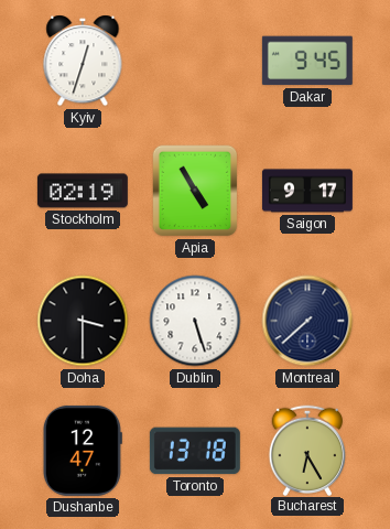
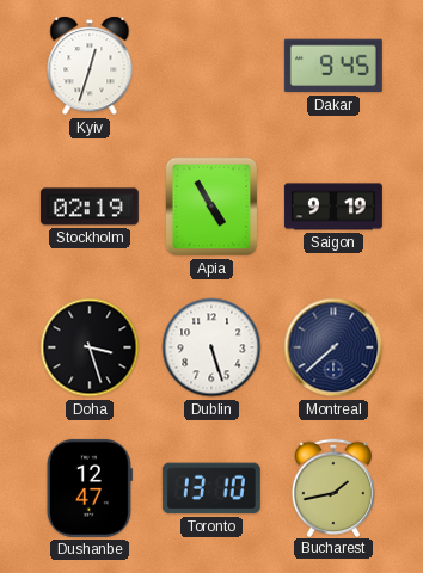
Saigon: 9:17 -> 9:19
Doha: 3:30 -> 3:27
Toronto: 13:18 -> 13:10
Bucharest: 6:25 -> 1:43
